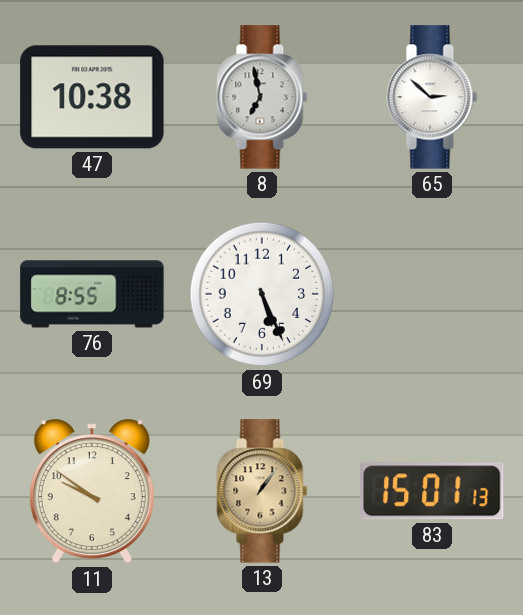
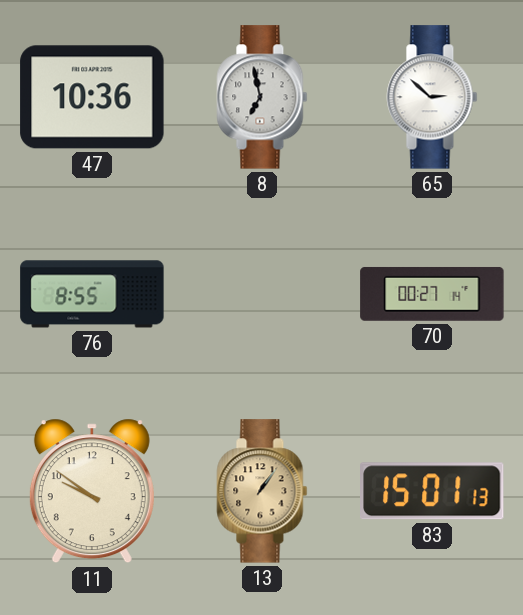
47: 10:38 -> 10:36
69: 5:26 -> none
70: none -> 00:27
